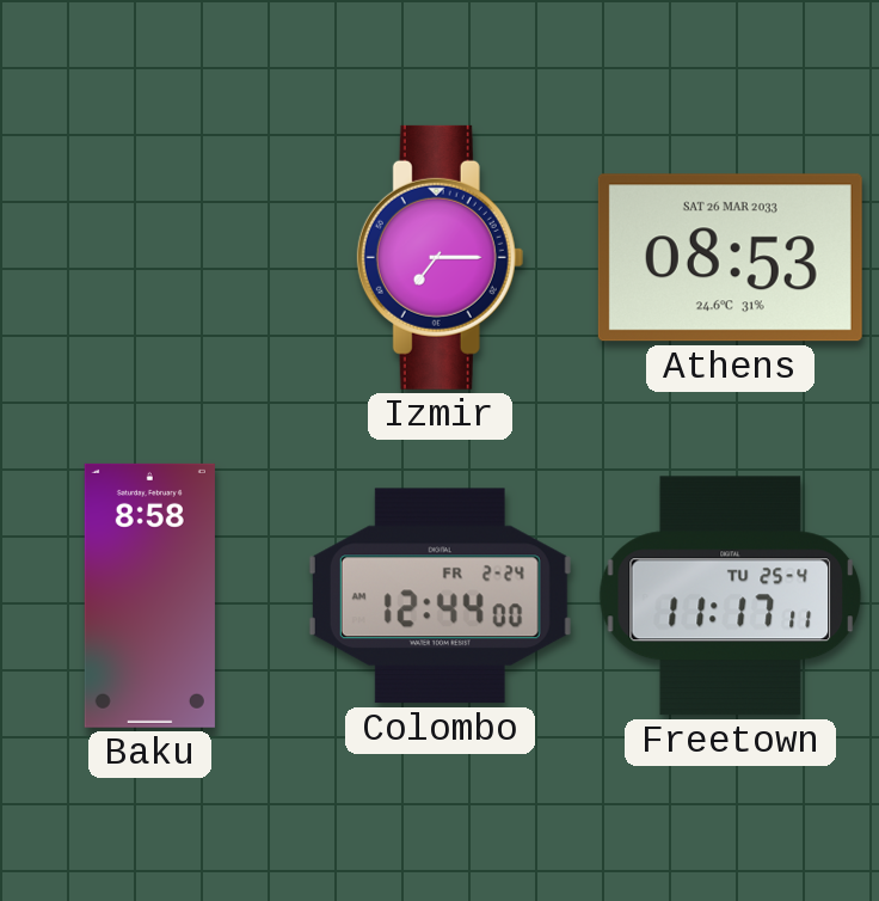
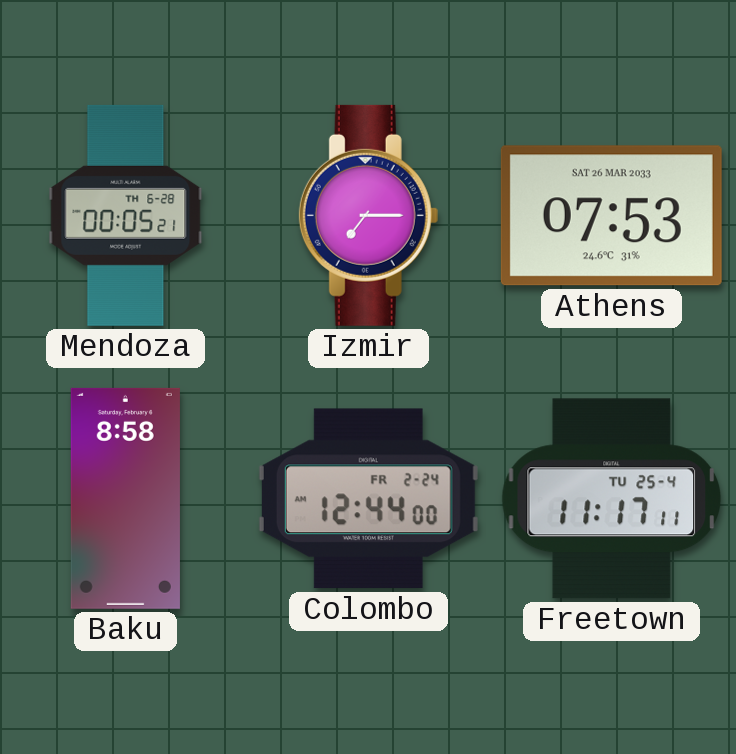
Mendoza: none -> 00:05
Athens: 08:53 -> 07:53
